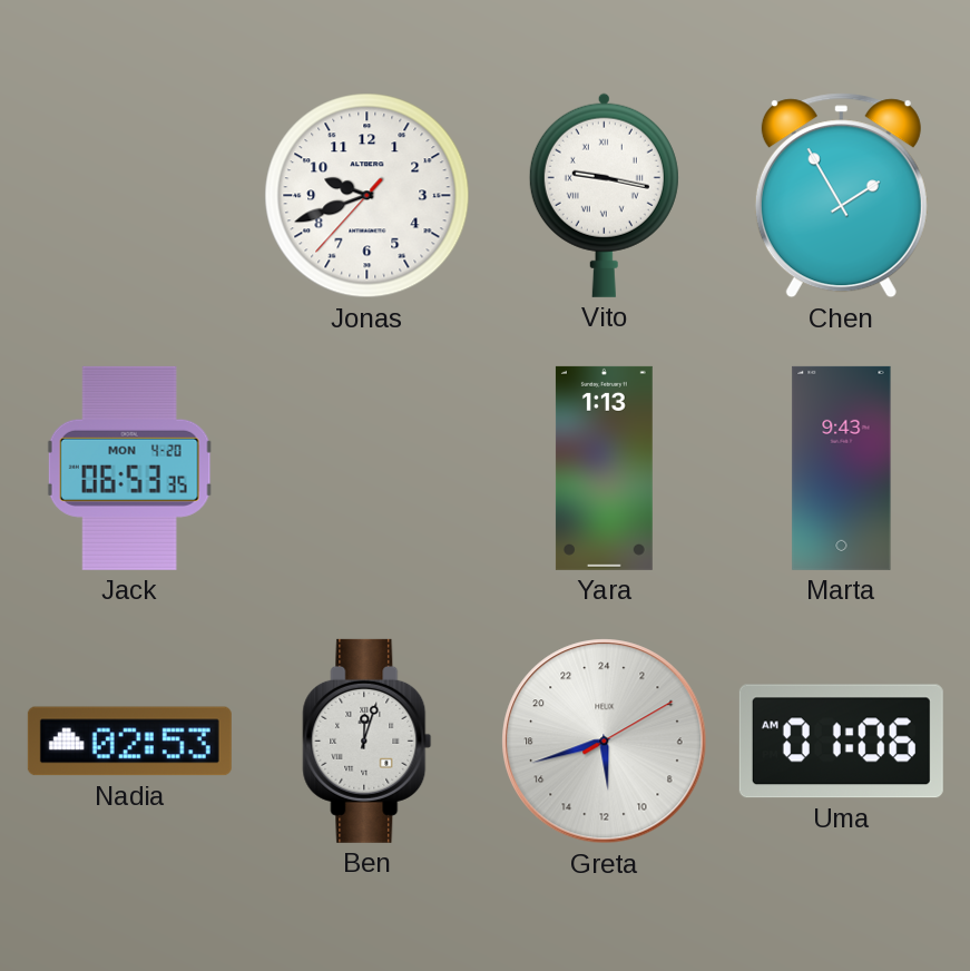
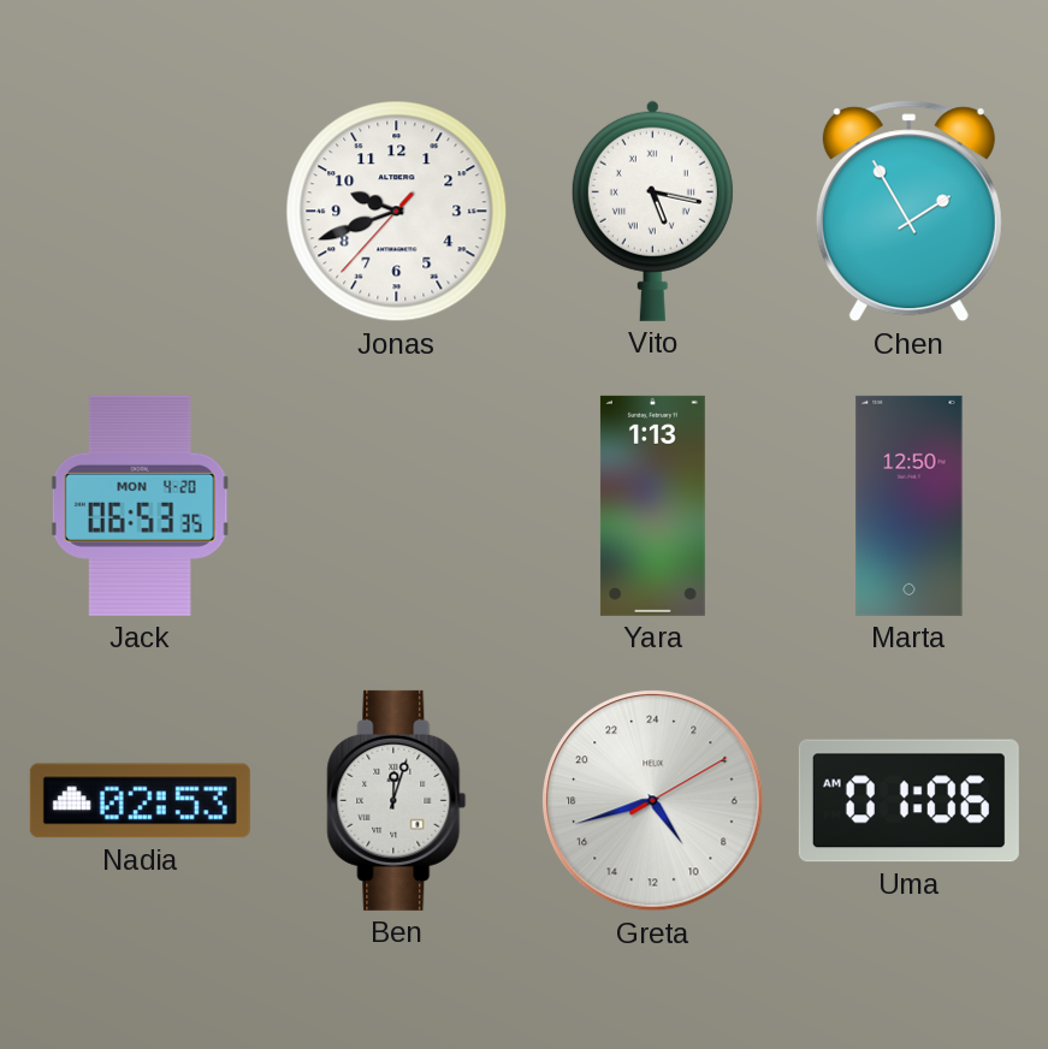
Vito: 9:17 -> 5:17
Marta: 9:43 -> 12:50
Greta: 11:42 -> 9:42
